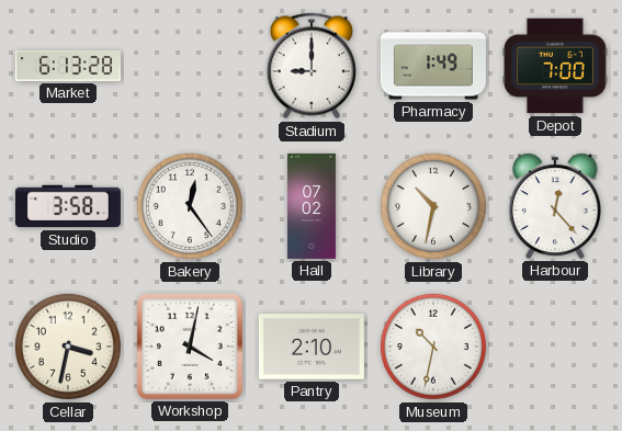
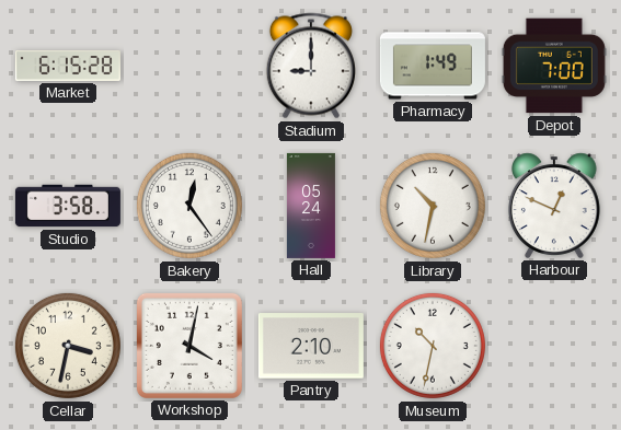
Market: 6:13 -> 6:15
Hall: 07:02 -> 05:24
Harbour: 12:23 -> 12:49
